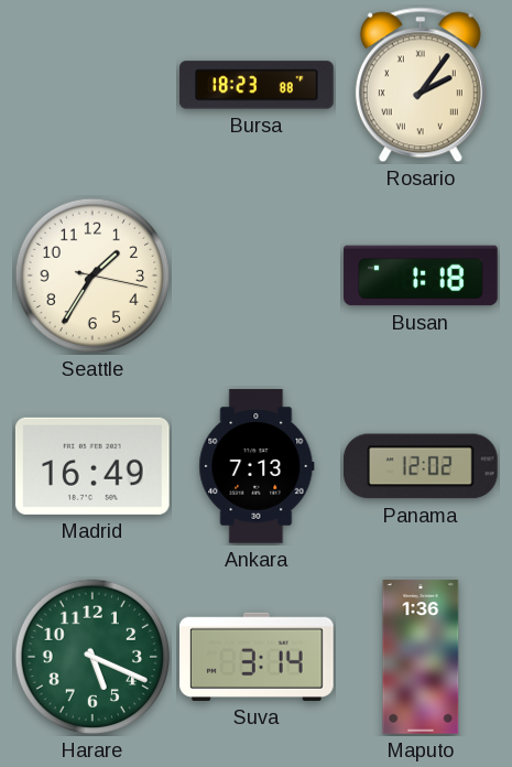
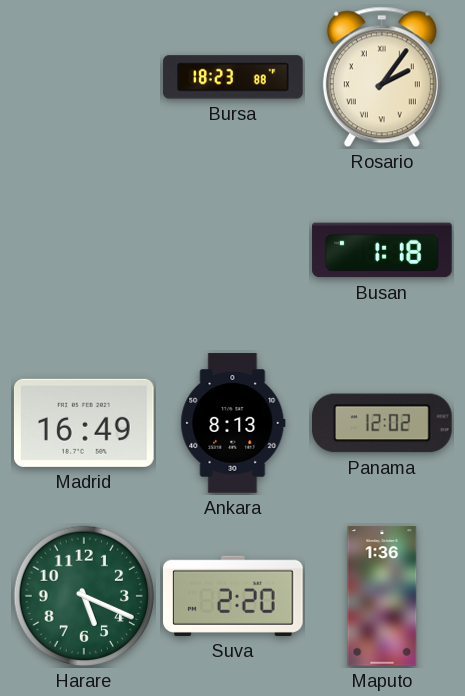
Seattle: 1:35 -> none
Ankara: 7:13 -> 8:13
Suva: 3:14 -> 2:20
